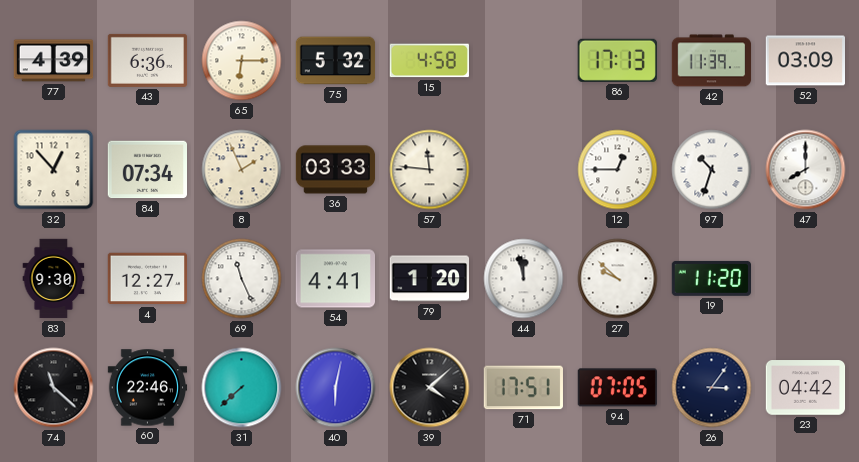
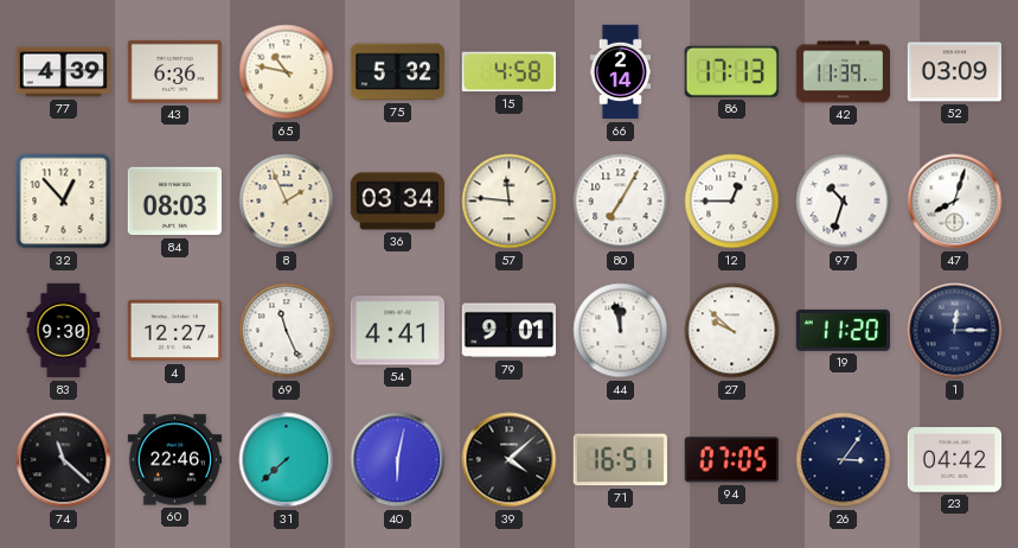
65: 6:15 -> 10:47
66: none -> 2:14
84: 07:34 -> 08:03
36: 03:33 -> 03:34
80: none -> 7:05
47: 8:00 -> 8:03
79: 1:20 -> 9:01
1: none -> 12:15
71: 17:51 -> 16:51
